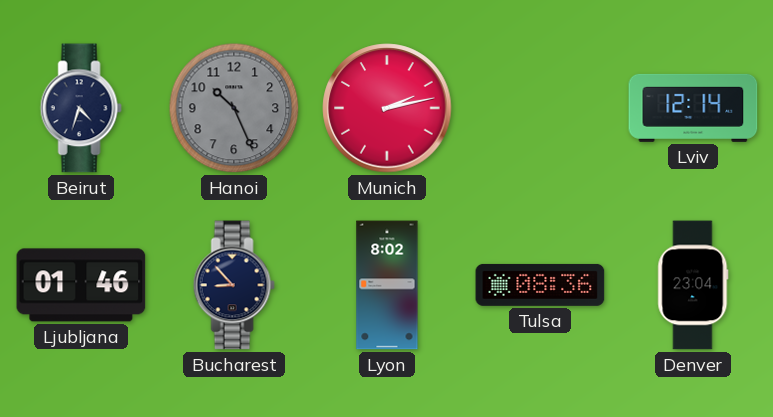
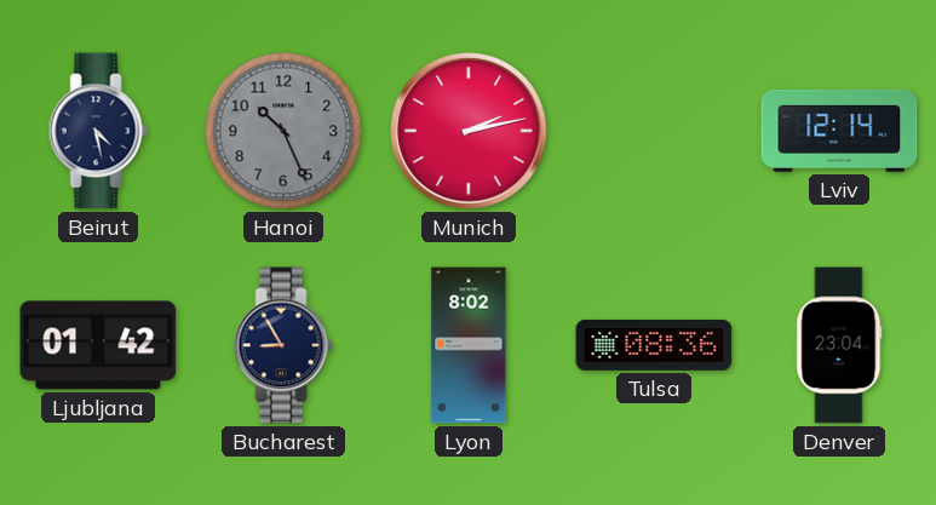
Beirut: 4:33 -> 4:28
Ljubljana: 01:46 -> 01:42
Bucharest: 8:53 -> 8:55
